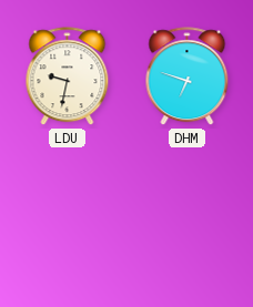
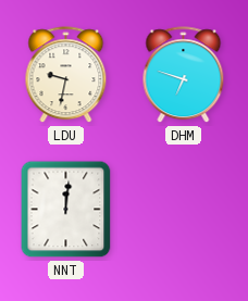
NNT: none -> 12:01
